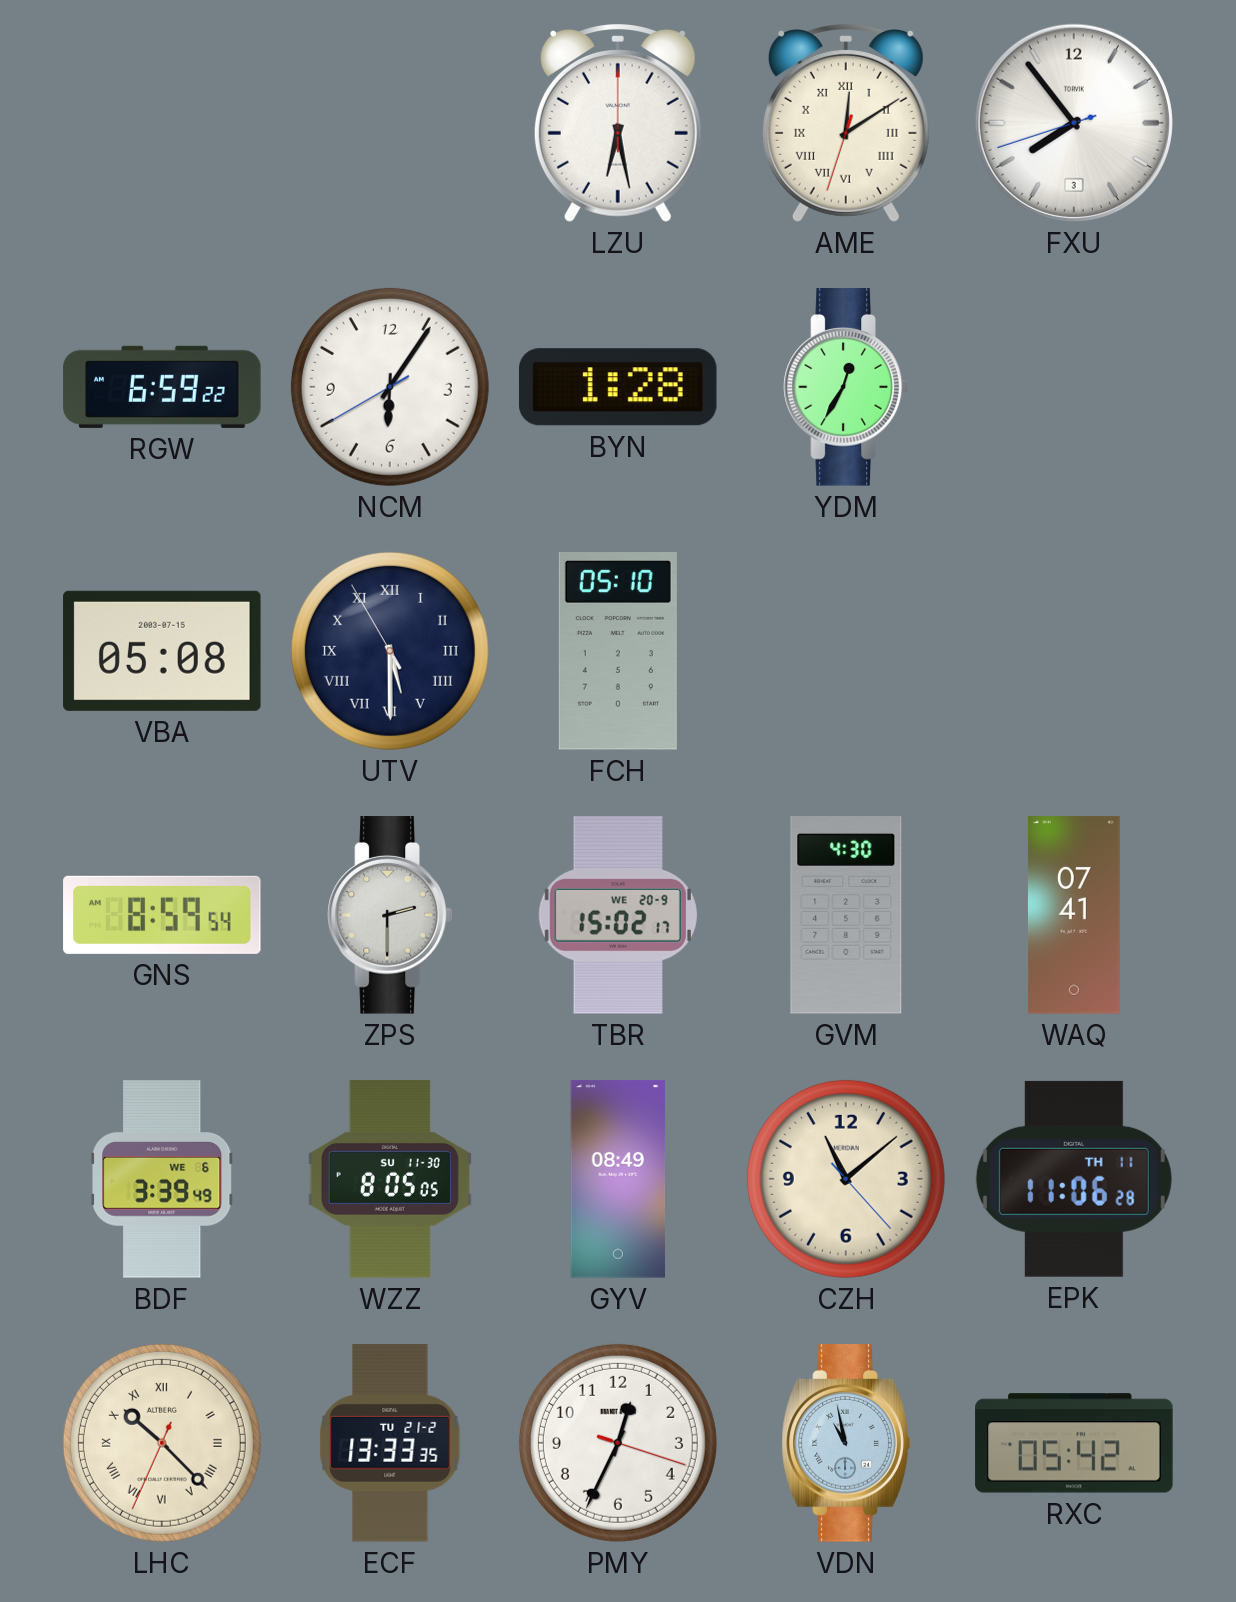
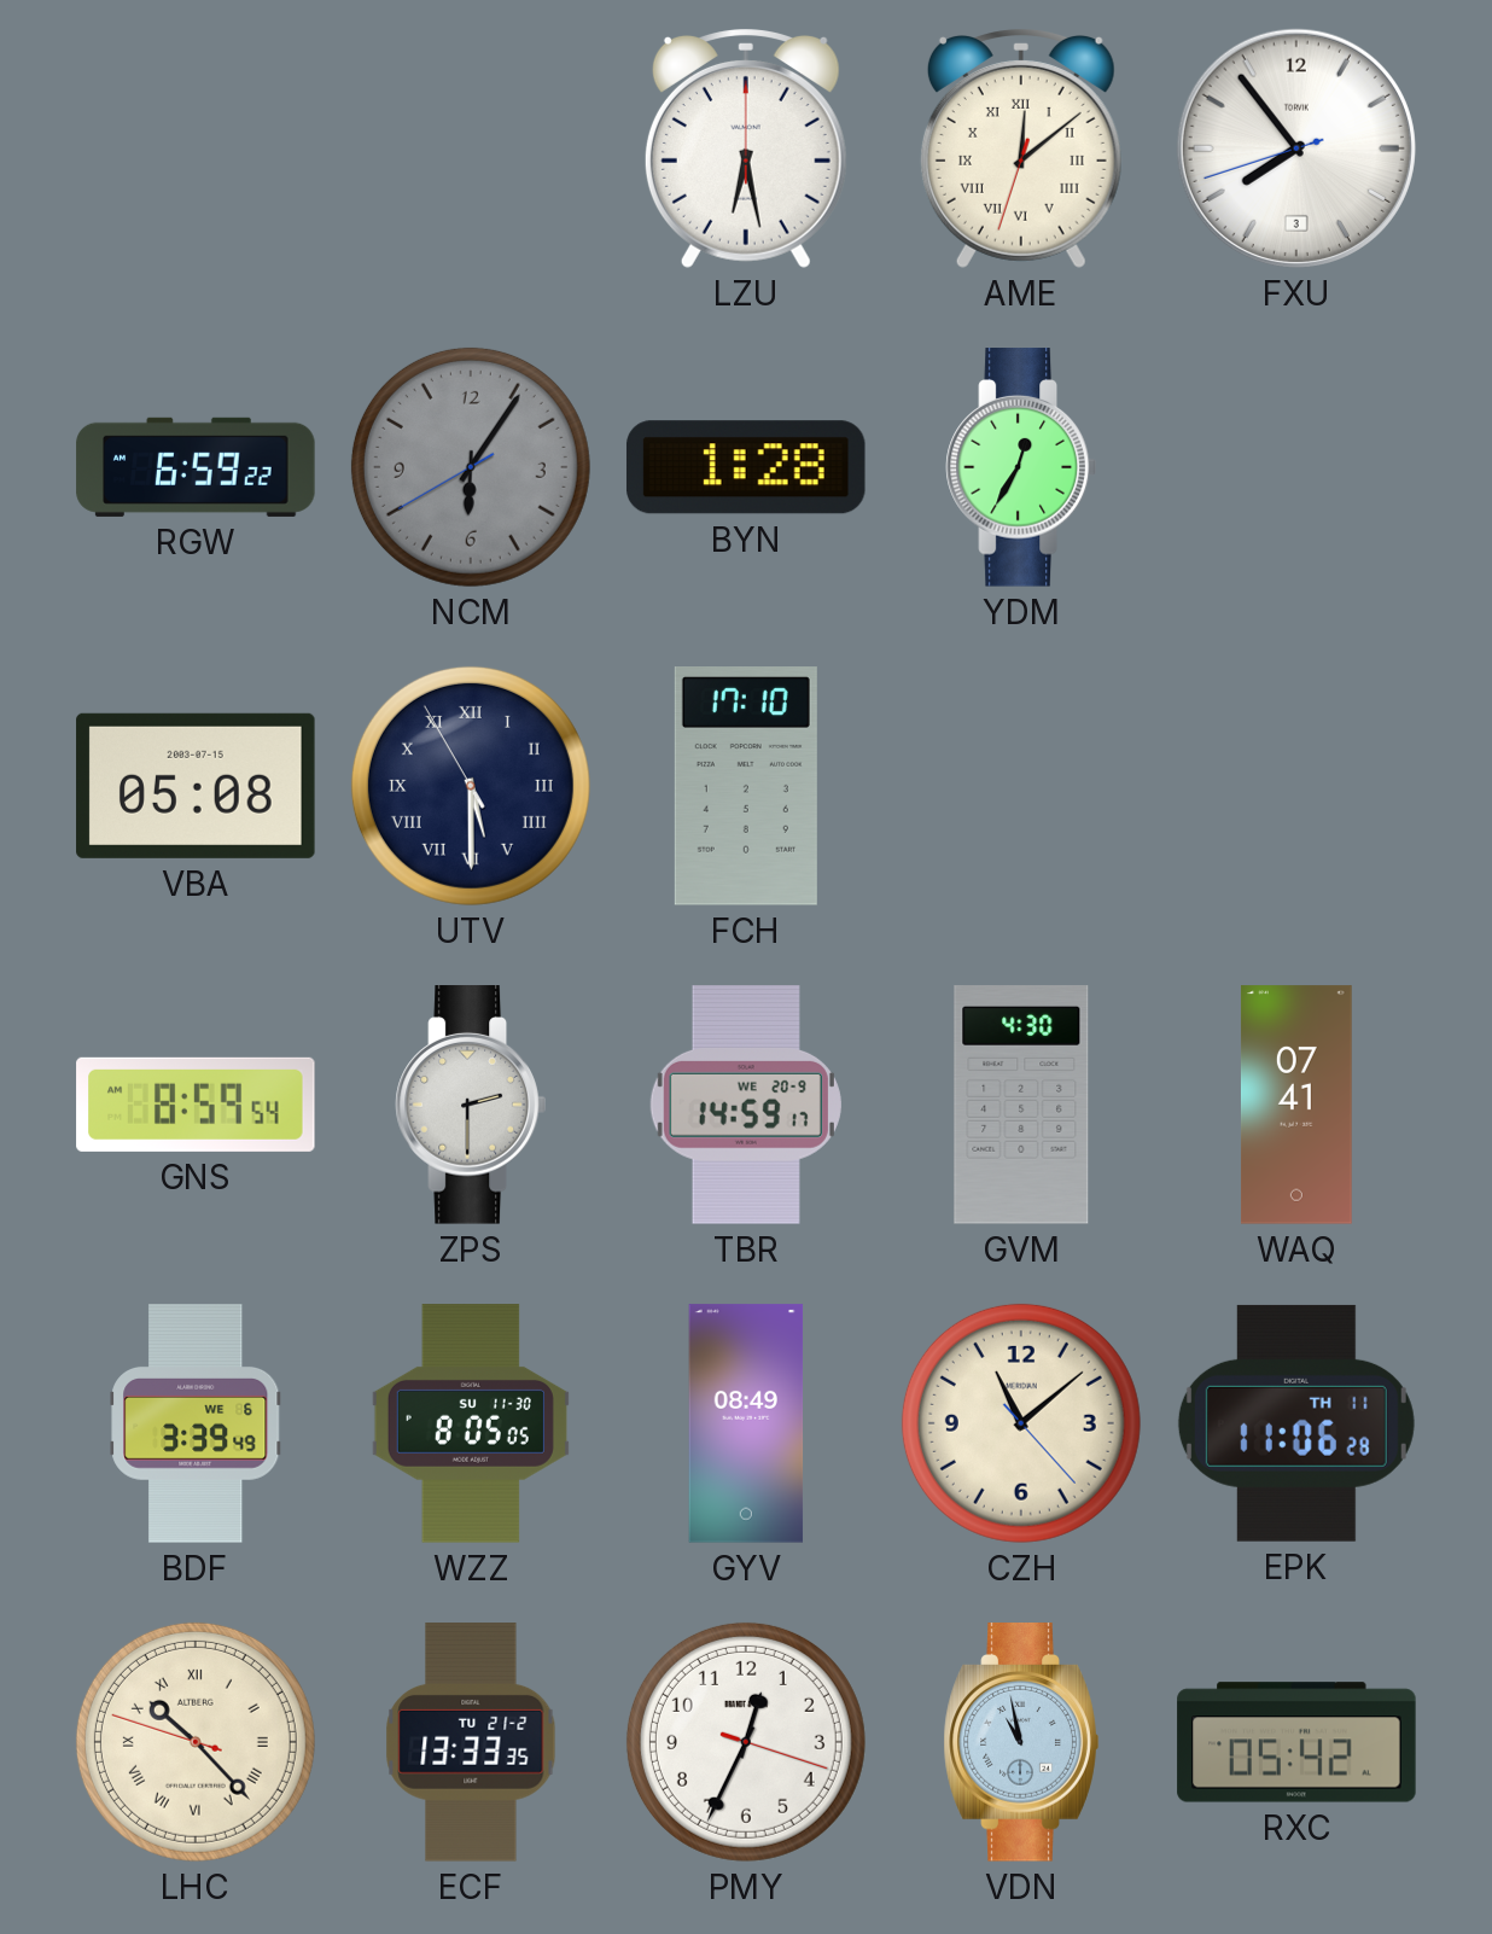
AME: 12:09 -> 12:08
NCM dial: white -> grey
FCH: 05:10 -> 17:10
TBR: 15:02 -> 14:59
LHC: 10:22:34 -> 10:22:48
